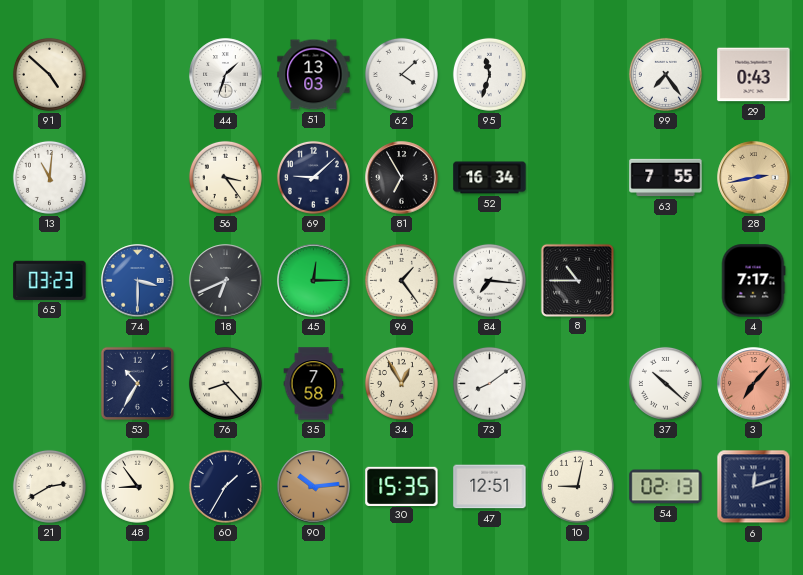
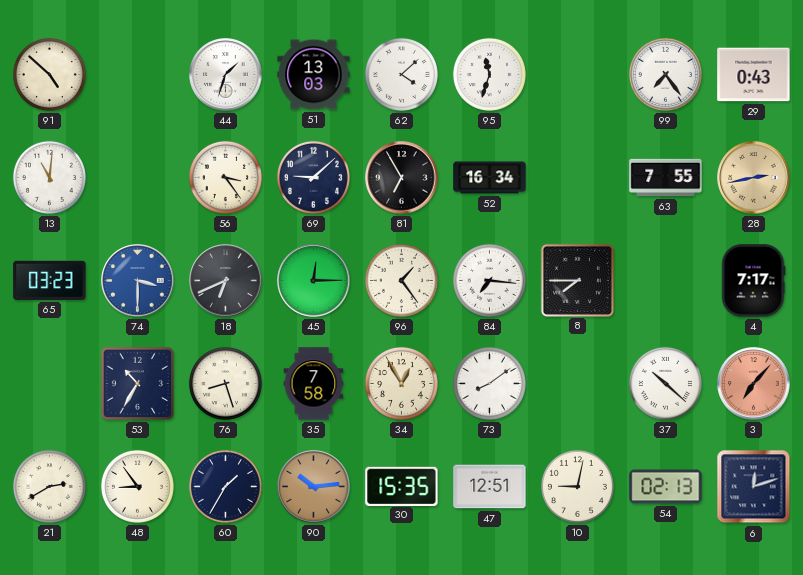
8: 10:45 -> 7:45
76: 8:23 -> 8:27
